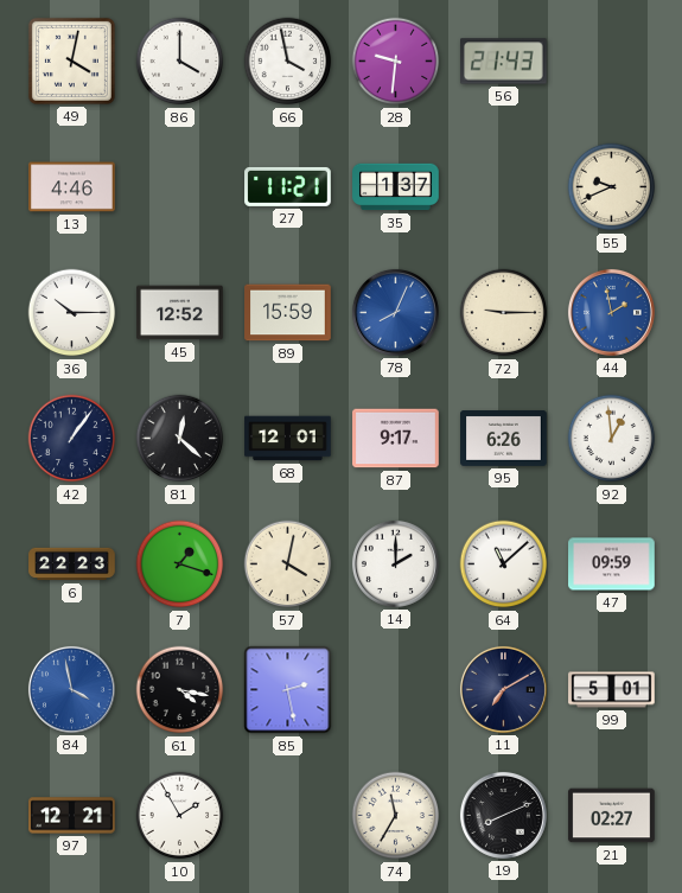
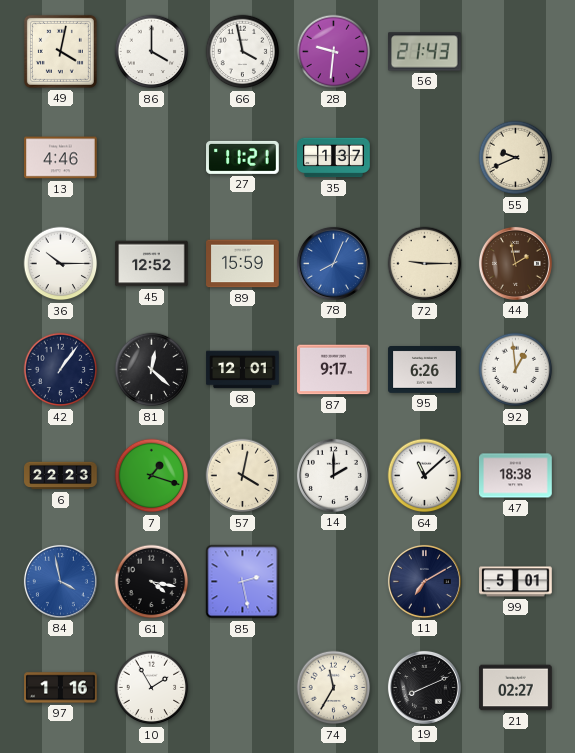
44 dial: blue -> brown
47: 09:59 -> 18:38
97: 12:21 -> 1:16
